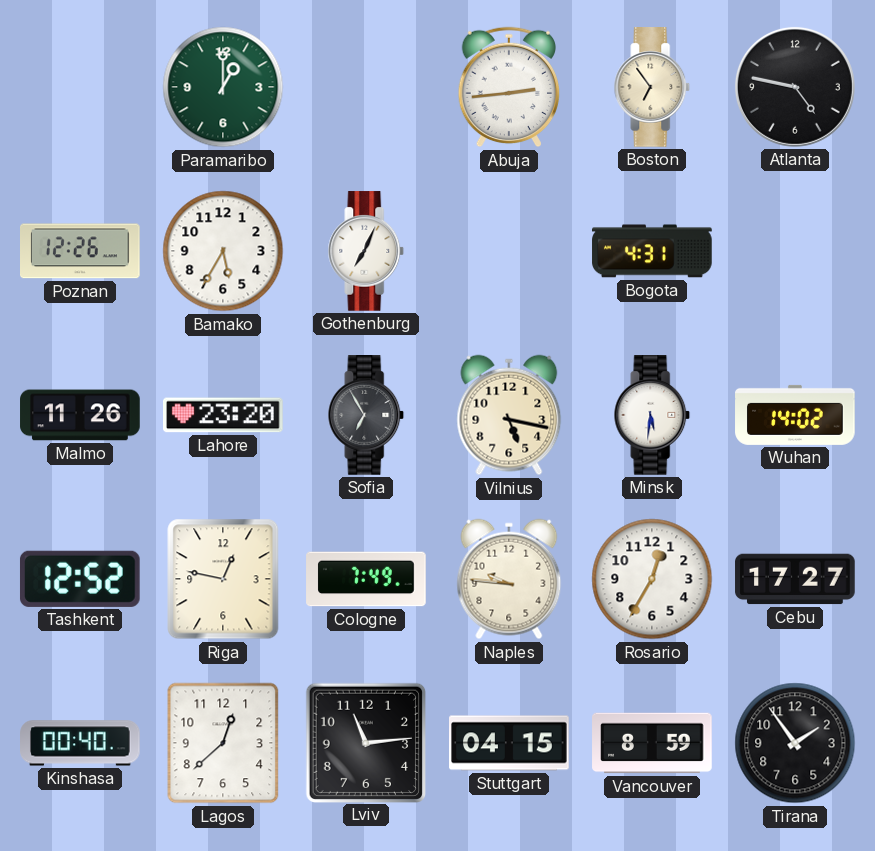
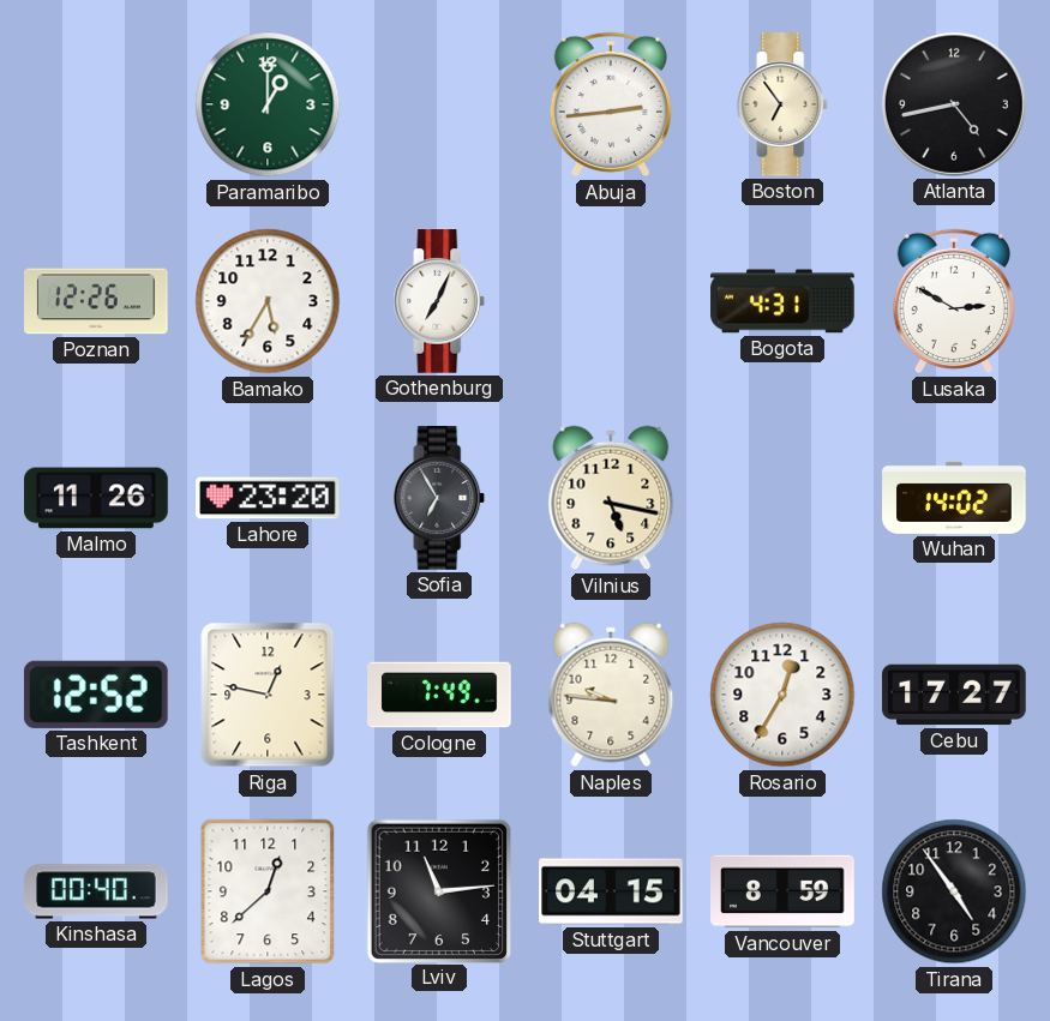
Atlanta: 4:47 -> 4:43
Lusaka: none -> 2:50
Minsk: 5:31 -> none
Tirana: 1:54 -> 4:54
